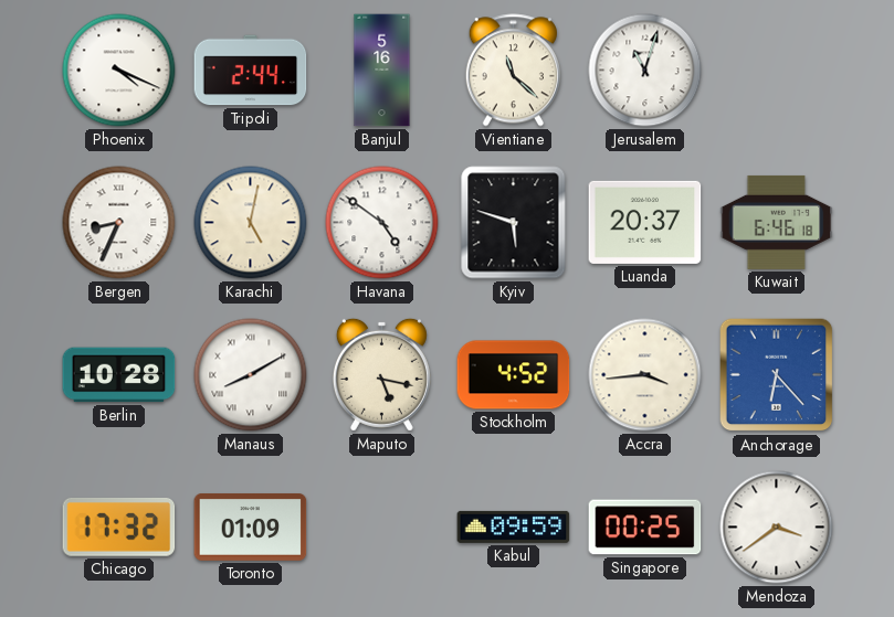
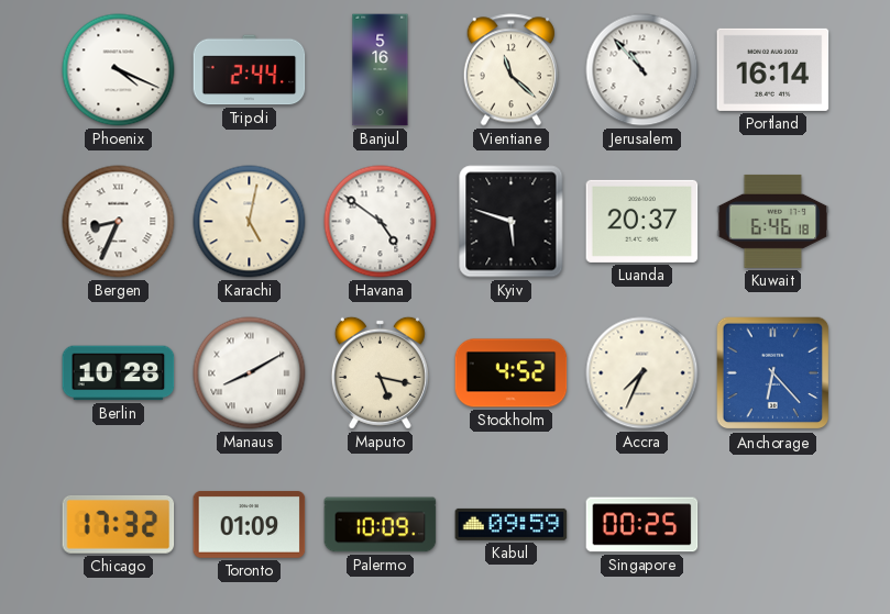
Jerusalem: 11:03 -> 10:53
Portland: none -> 16:14
Accra: 3:44 -> 7:34
Palermo: none -> 10:09
Mendoza: 3:39 -> none
